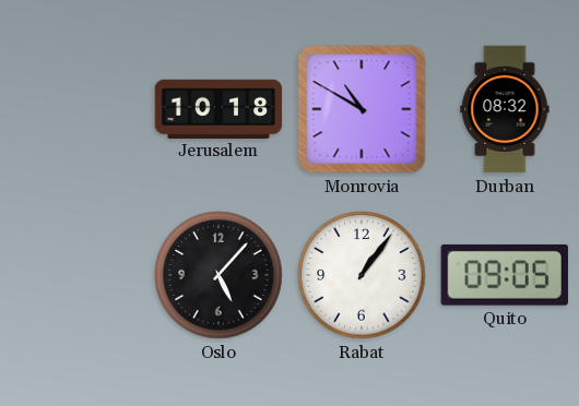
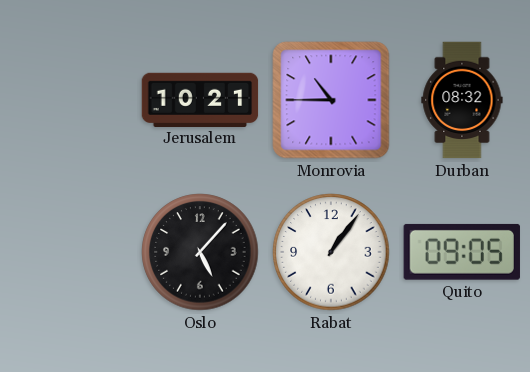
Jerusalem: 10:18 -> 10:21
Monrovia: 10:50 -> 10:45
